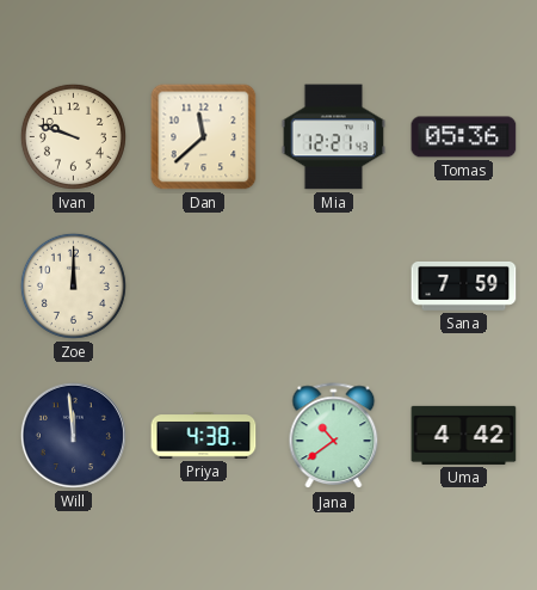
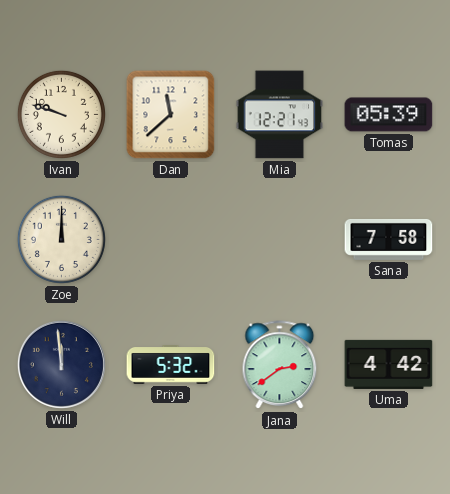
Tomas: 05:36 -> 05:39
Sana: 7:59 -> 7:58
Priya: 4:38 -> 5:32
Jana: 10:39 -> 2:39
